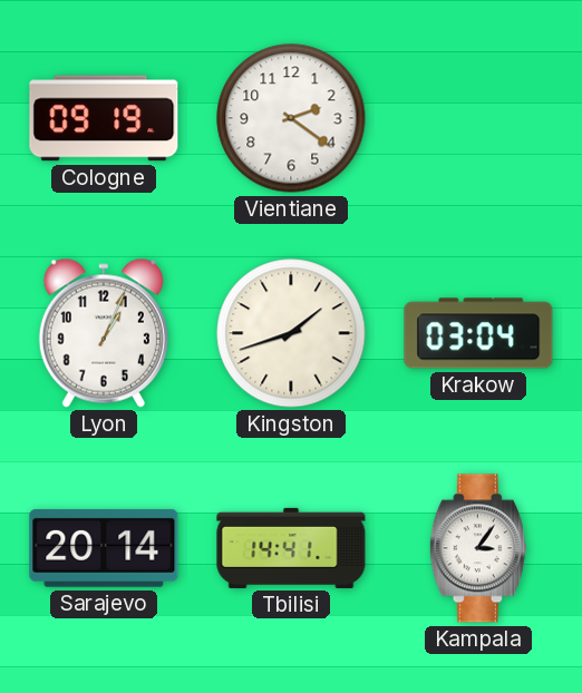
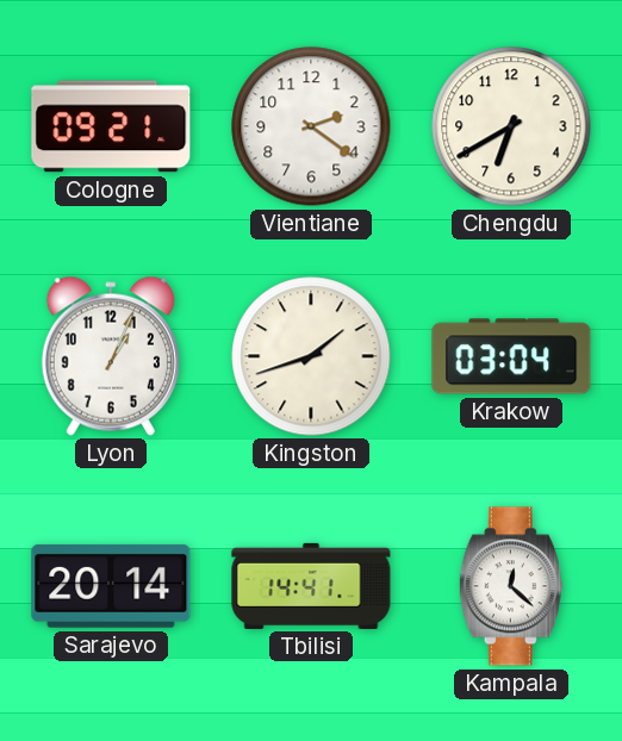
Cologne: 09:19 -> 09:21
Chengdu: none -> 6:40
Kampala: 3:06 -> 12:22
